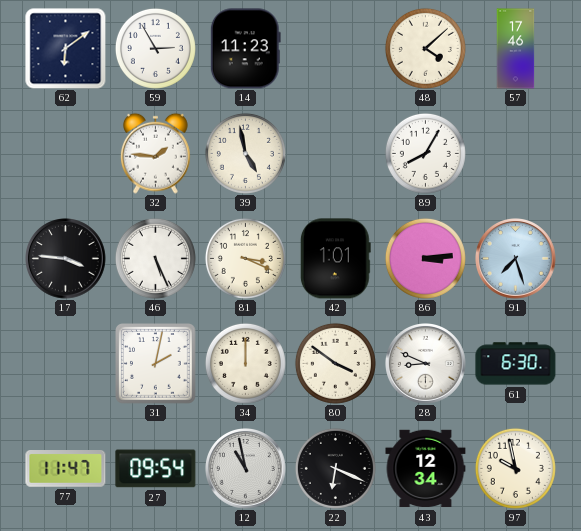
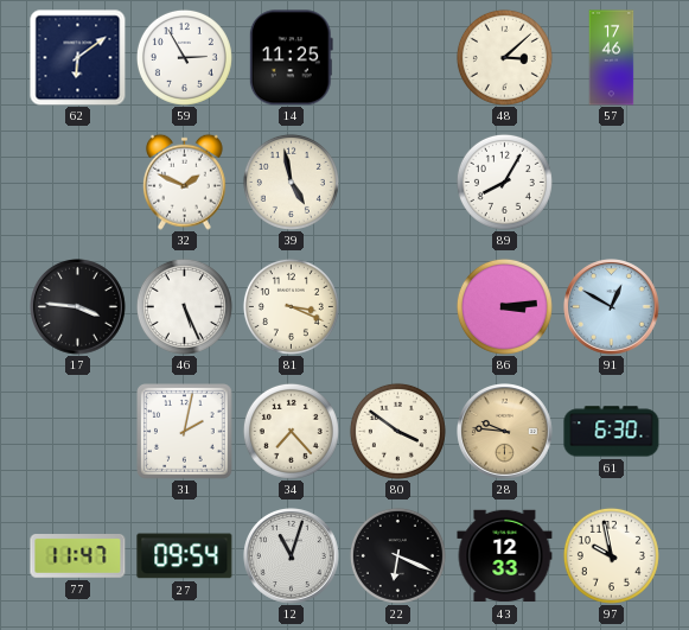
14: 11:23 -> 11:25
48: 4:08 -> 3:08
32: 1:46 -> 1:49
42: 1:01 -> none
91: 7:27 -> 12:50
34: 12:00 -> 7:23
28: 8:49 -> 9:46
28 dial: white -> champagne
12: 10:58 -> 11:03
43: 12:34 -> 12:33
